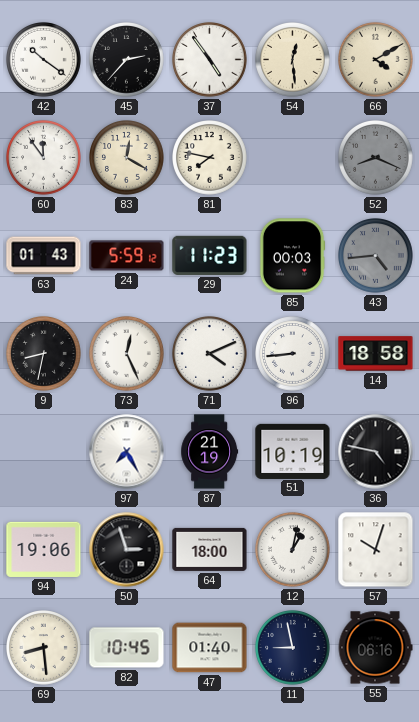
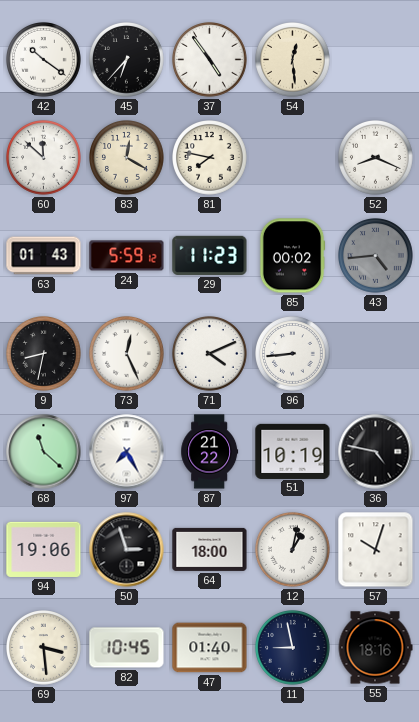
45: 2:37 -> 6:37
66: 4:10 -> none
60: 11:54 -> 11:52
52 dial: grey -> white
85: 00:03 -> 00:02
14: 18:58 -> none
68: none -> 11:22
87: 21:19 -> 21:22
69: 8:29 -> 3:29
55: 06:16 -> 18:16
